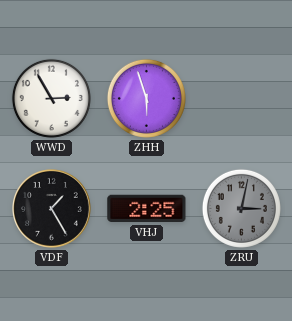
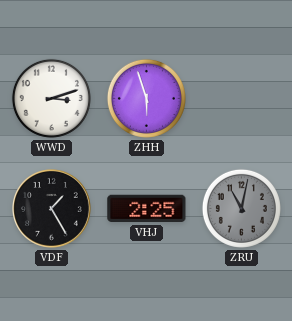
WWD: 2:55 -> 3:12
ZRU: 3:02 -> 11:02
